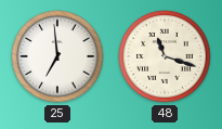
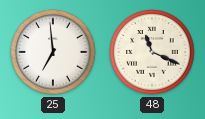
48: 11:18 -> 11:19
